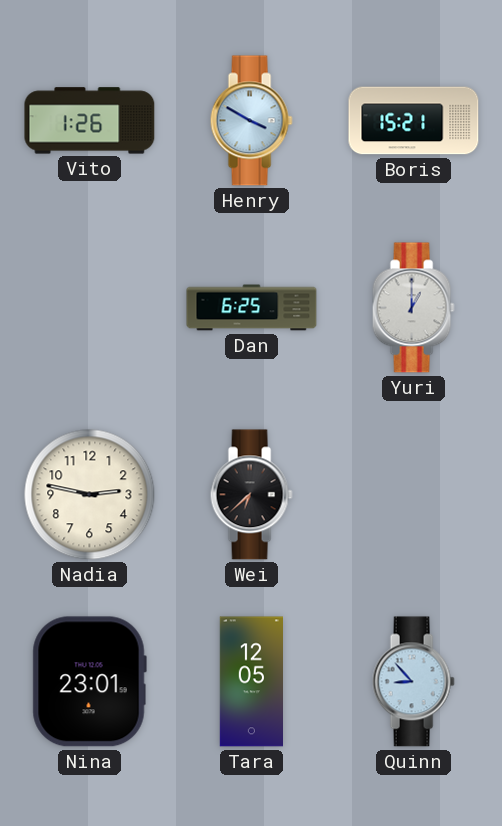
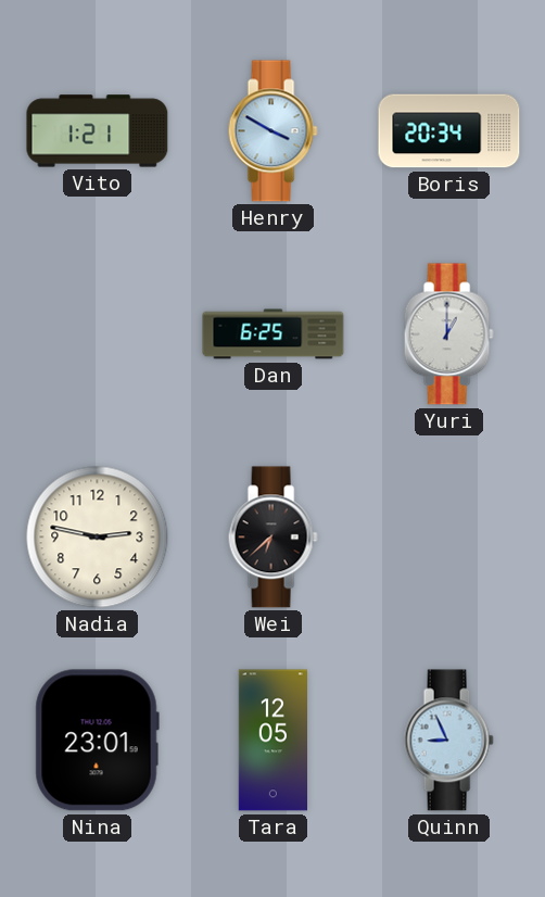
Vito: 1:26 -> 1:21
Boris: 15:21 -> 20:34
Quinn: 8:53 -> 8:56
